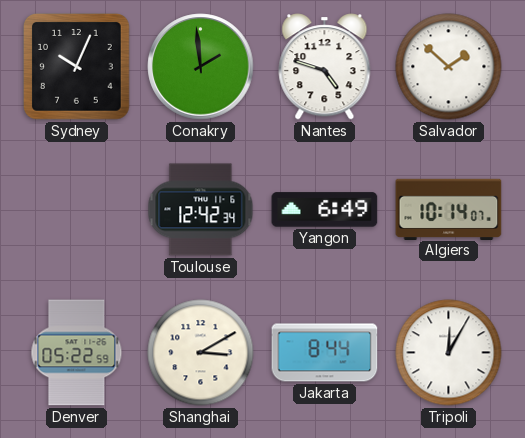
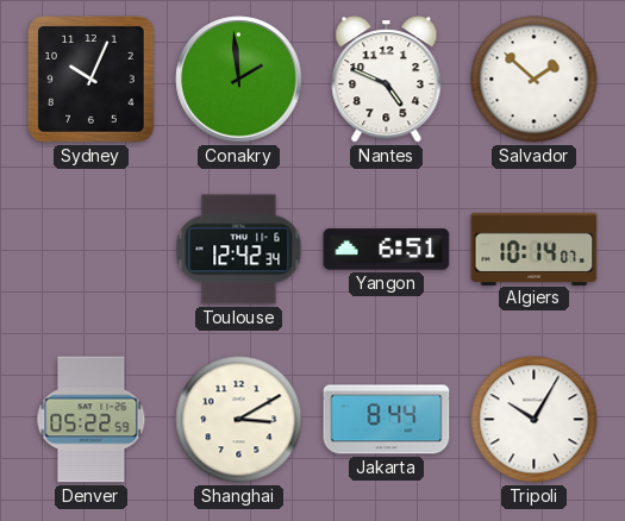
Nantes: 4:48 -> 4:49
Yangon: 6:49 -> 6:51
Tripoli: 12:05 -> 10:05
